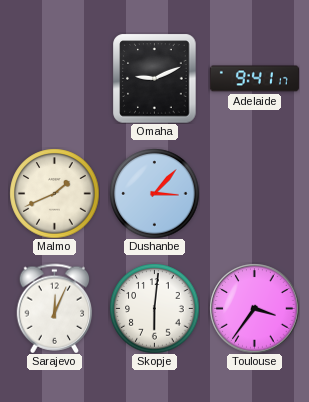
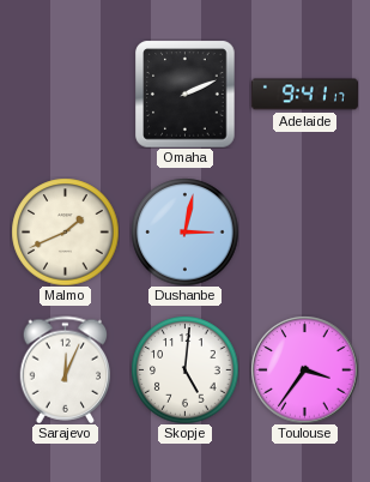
Omaha: 9:11 -> 2:11
Dushanbe: 3:07 -> 3:02
Skopje: 6:01 -> 5:01
